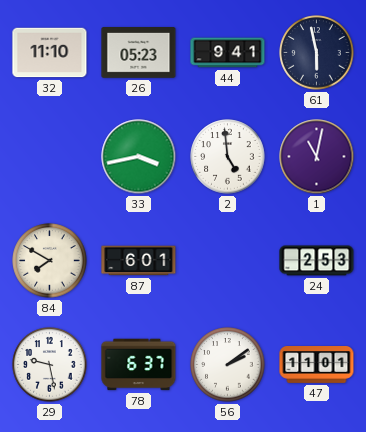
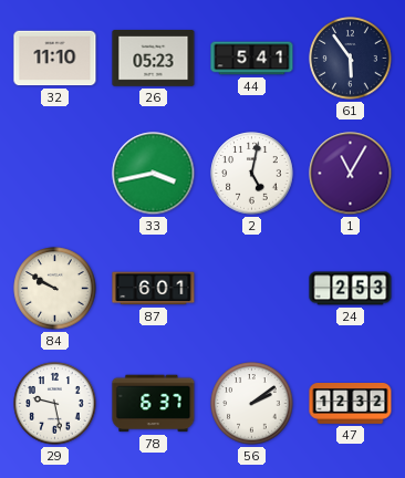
44: 9:41 -> 5:41
61: 5:58 -> 5:54
2: 4:59 -> 5:02
1: 11:02 -> 11:05
84: 7:50 -> 9:50
47: 11:01 -> 12:32
